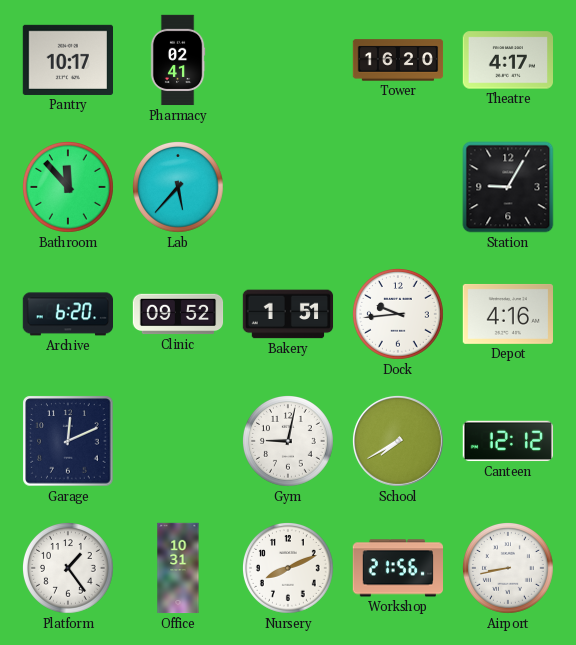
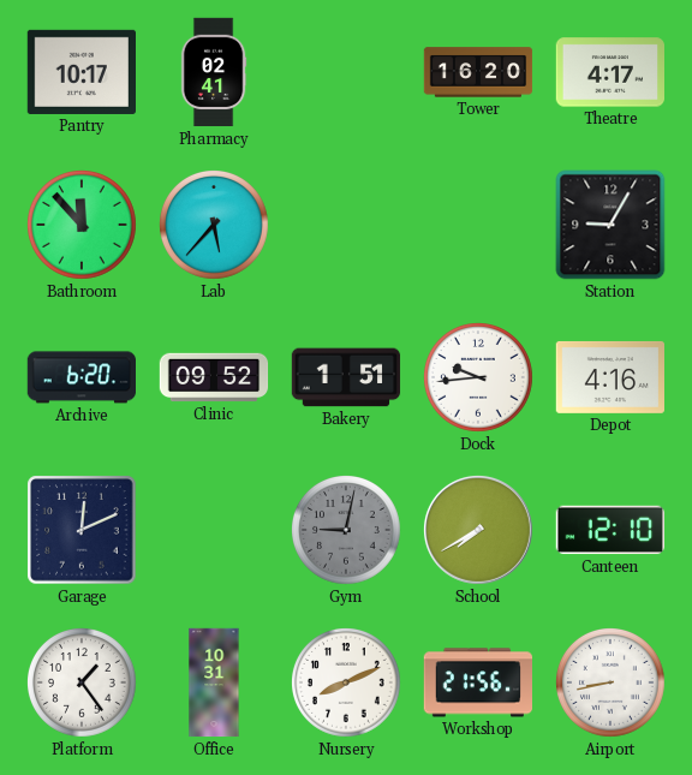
Gym dial: white -> grey
Canteen: 12:12 -> 12:10
